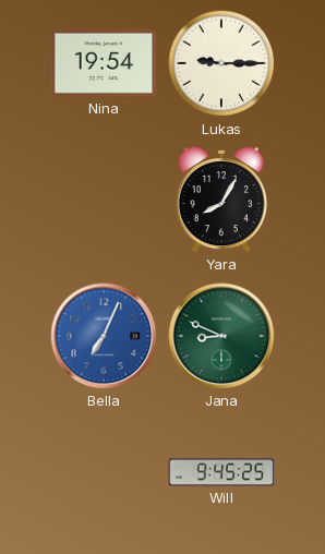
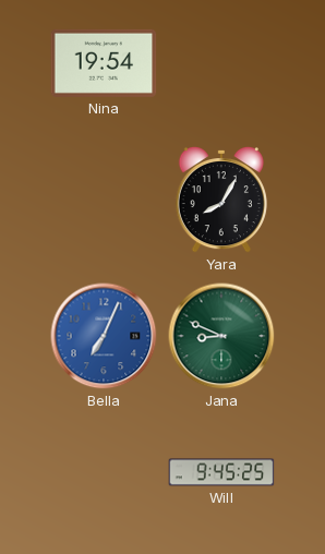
Lukas: 9:15 -> none
